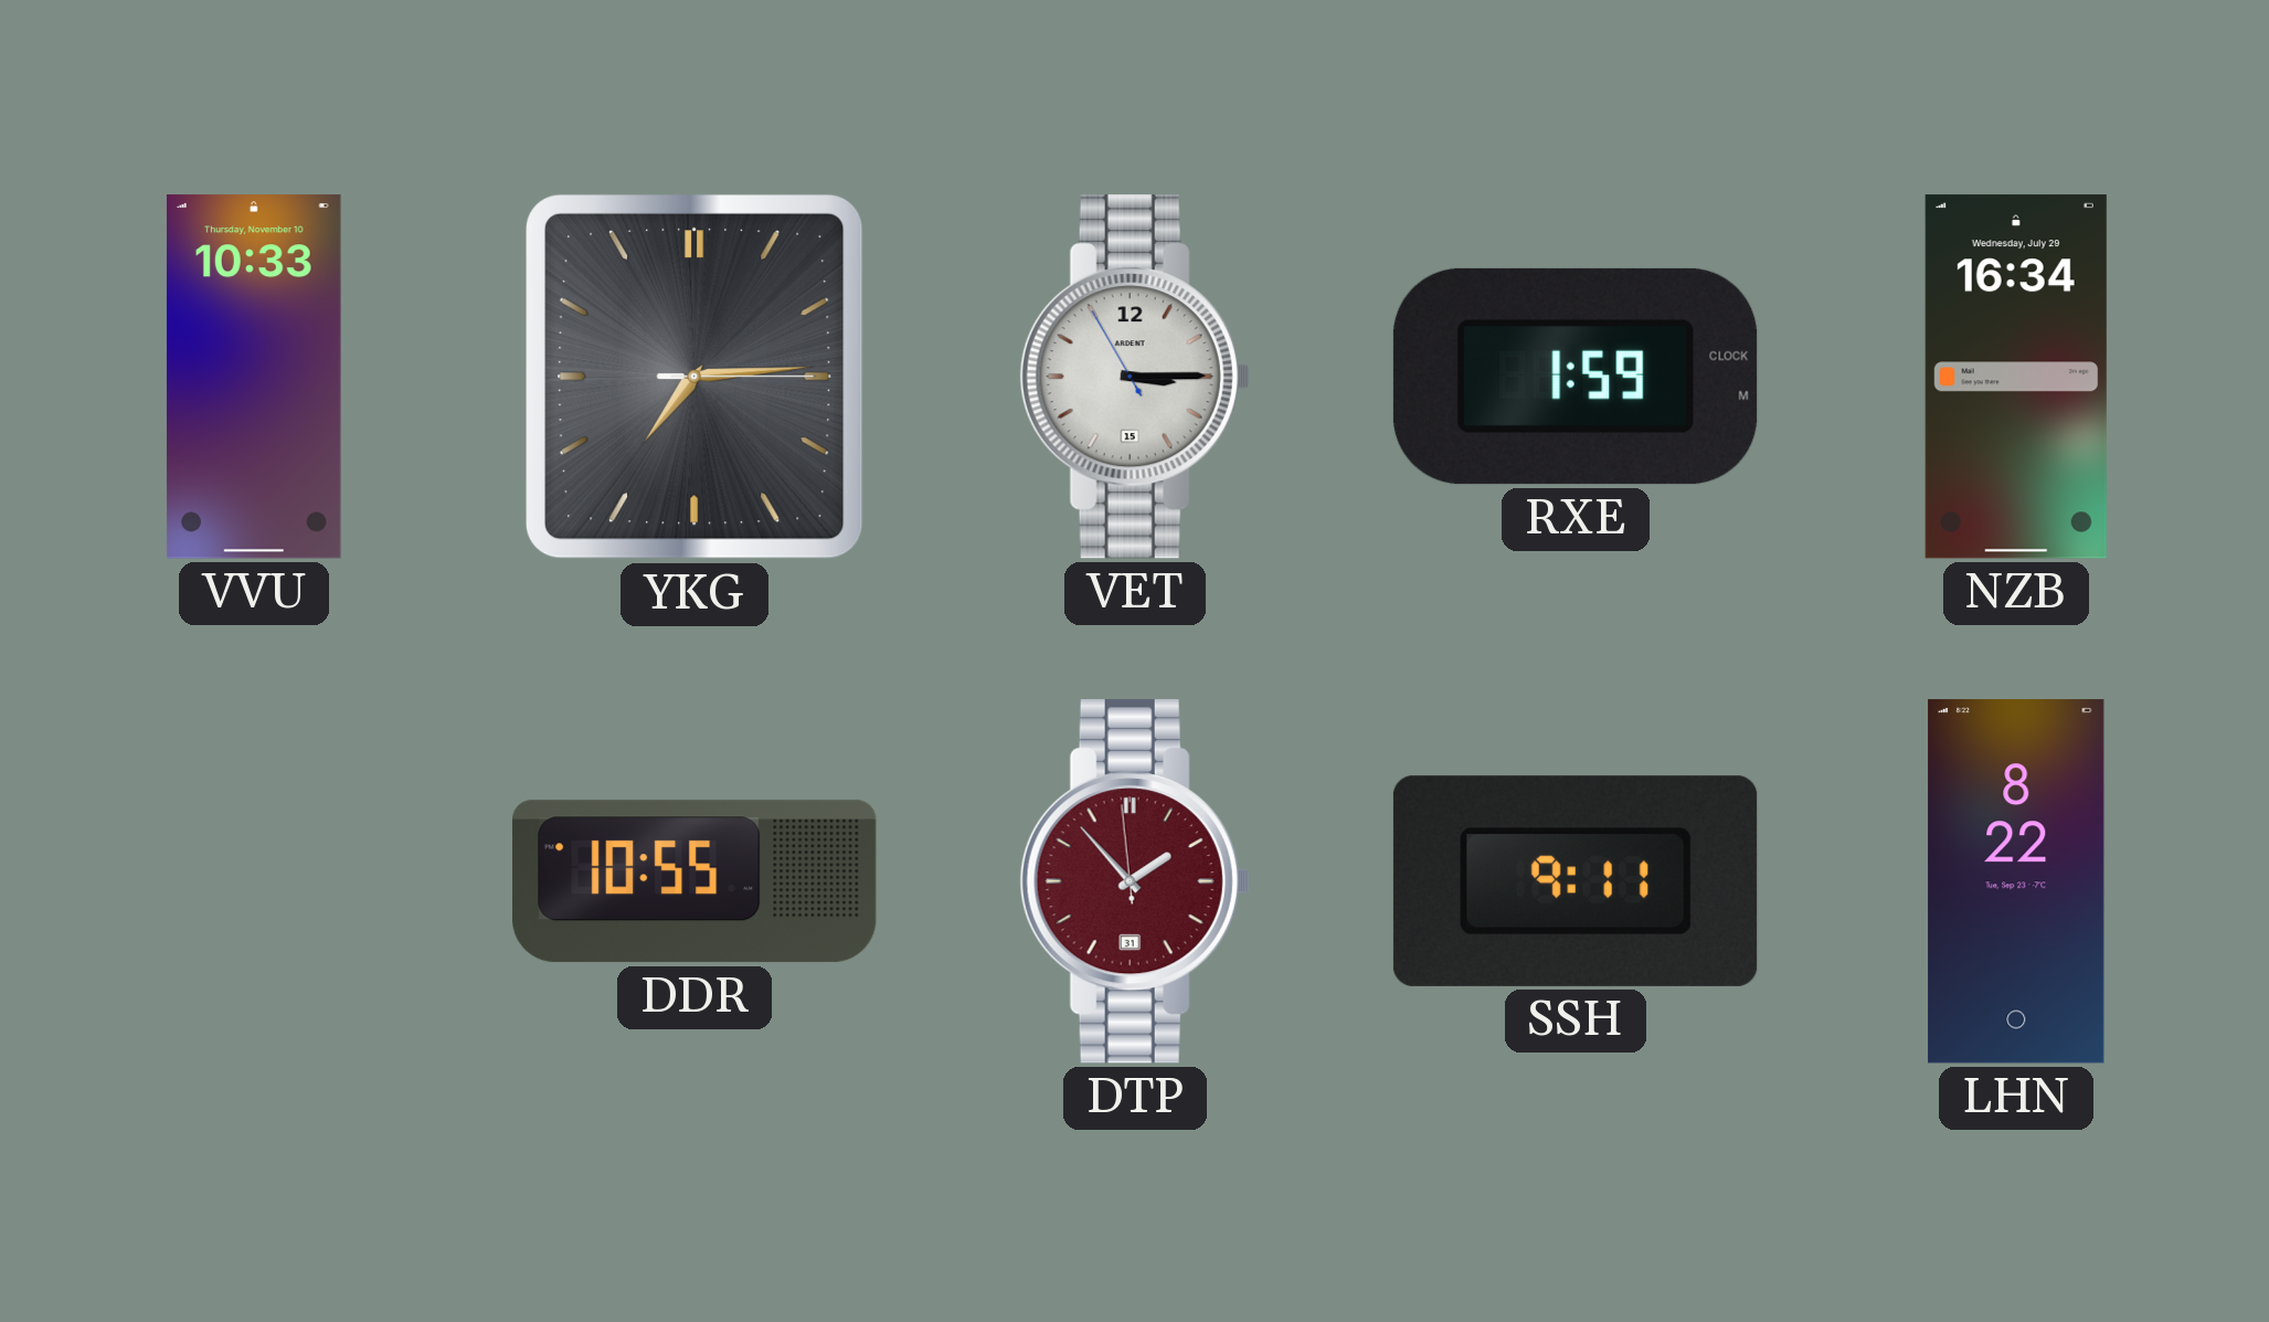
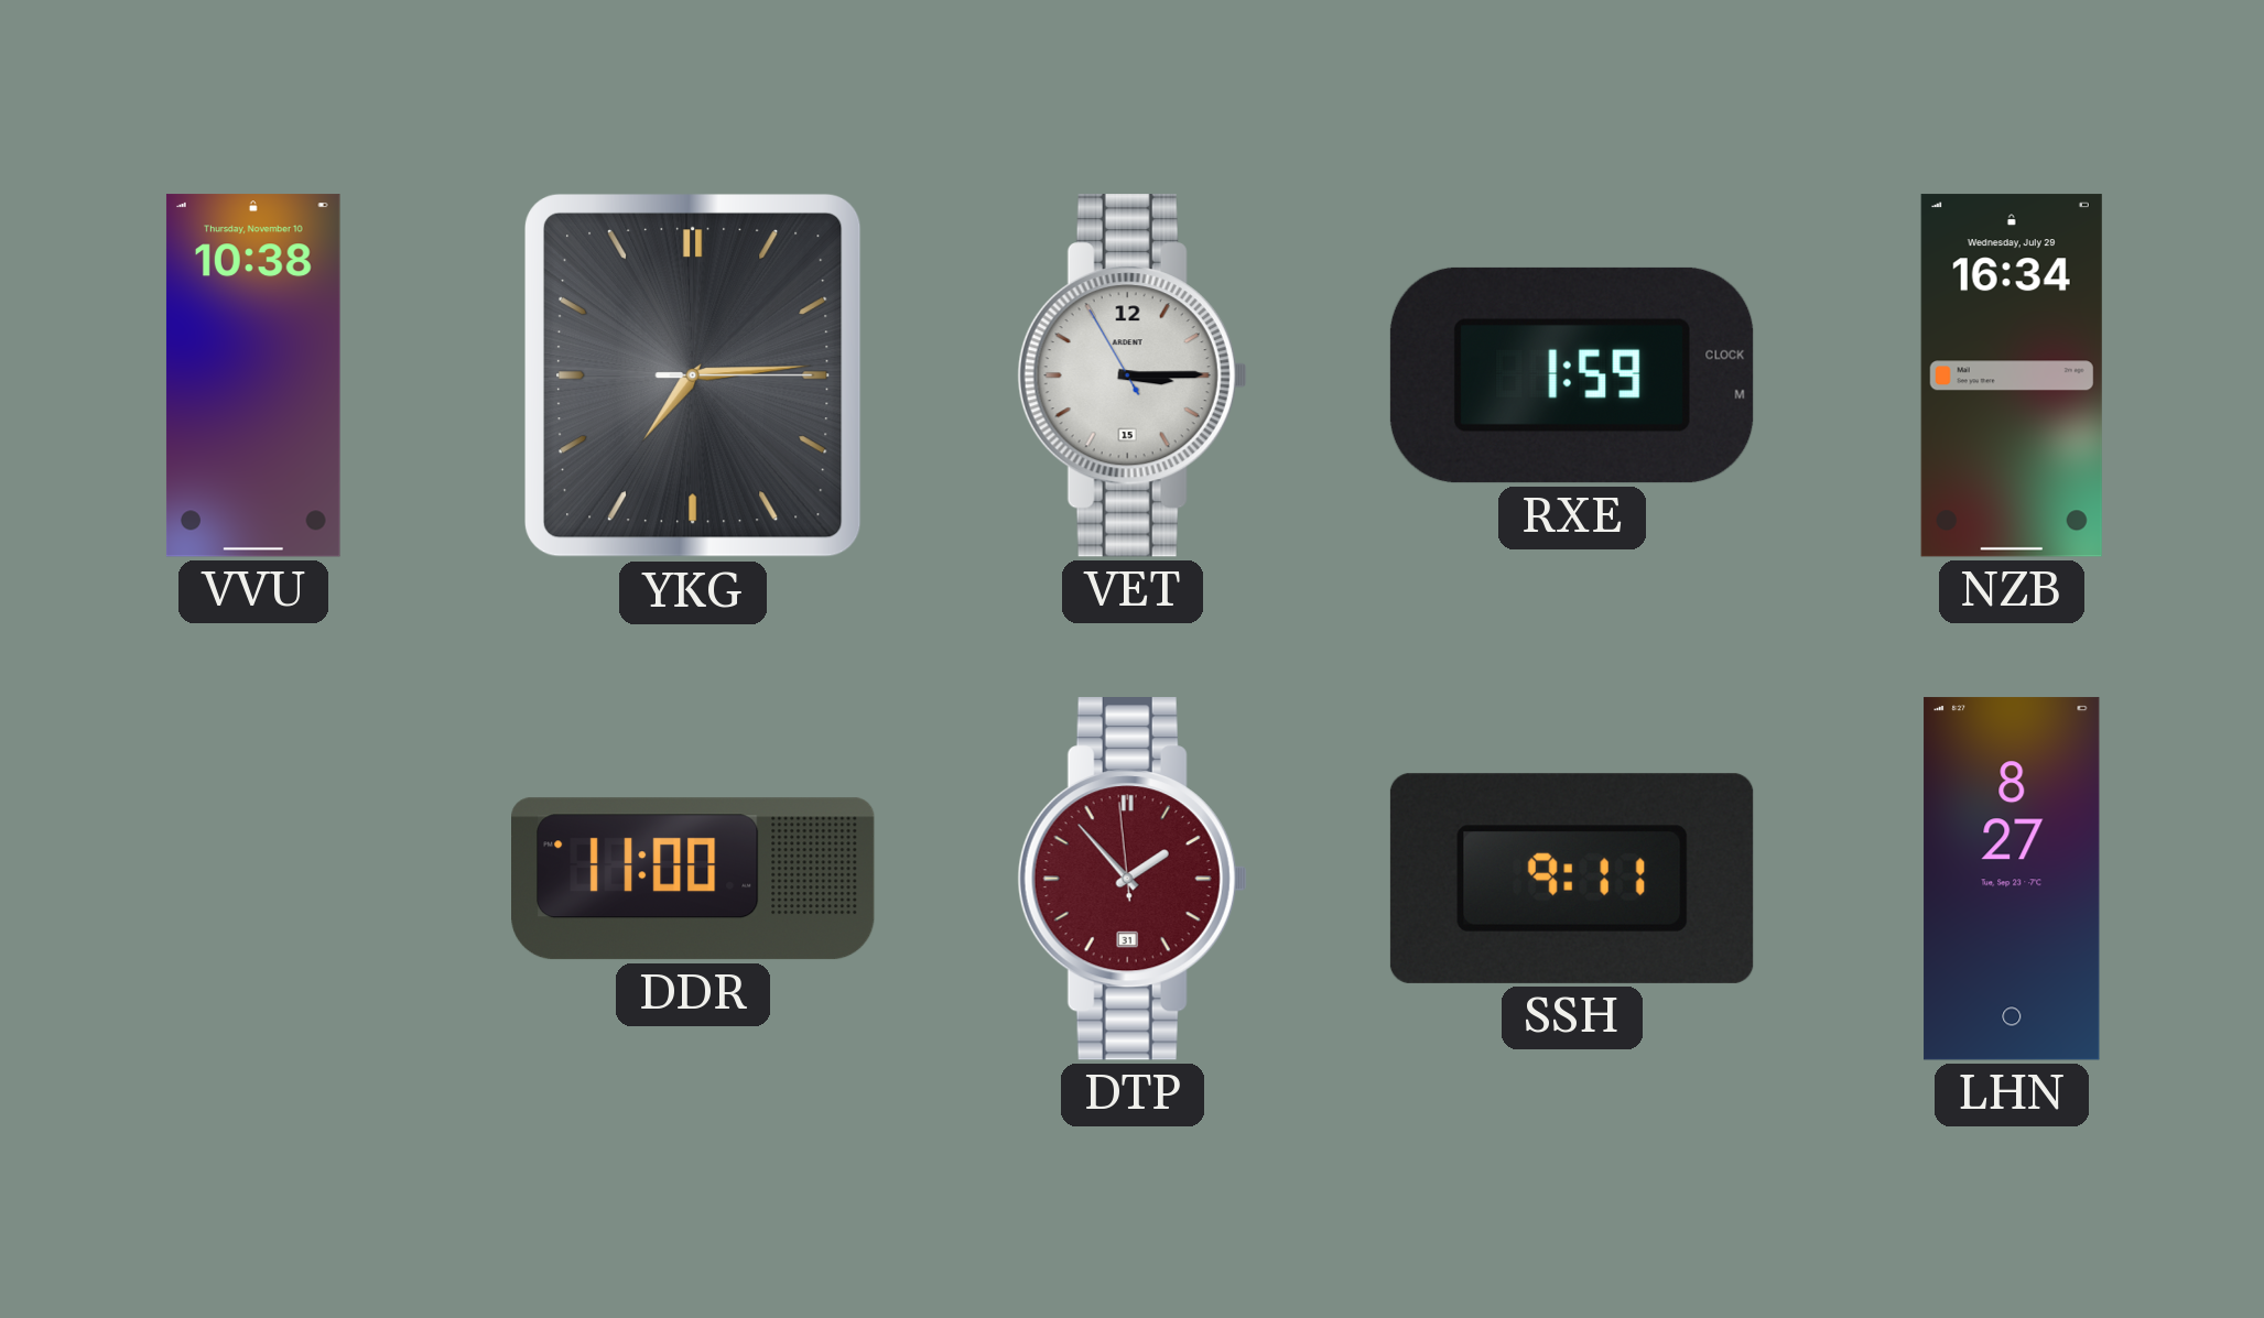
VVU: 10:33 -> 10:38
DDR: 10:55 -> 11:00
LHN: 8:22 -> 8:27
